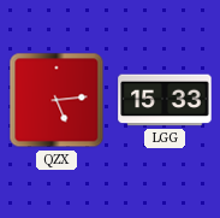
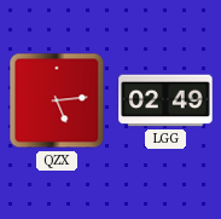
LGG: 15:33 -> 02:49
